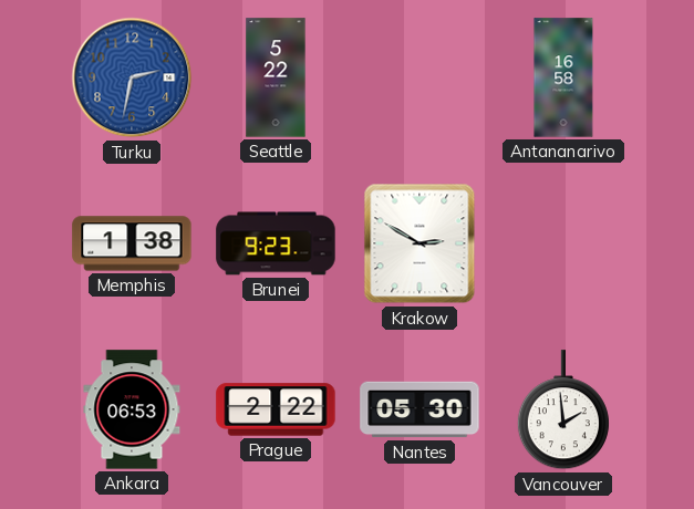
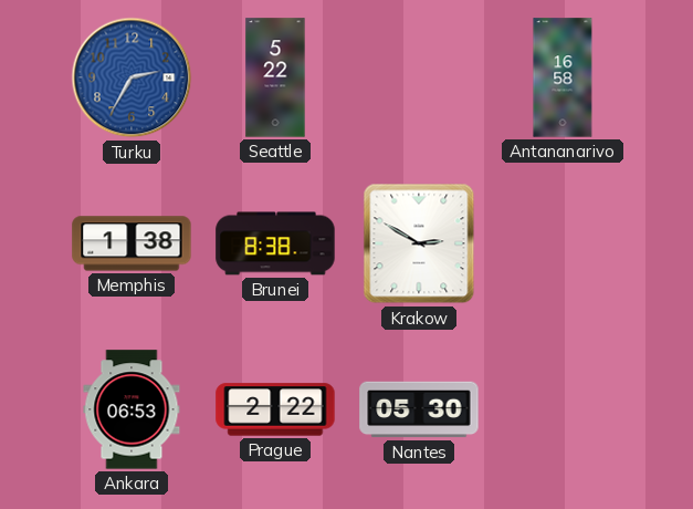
Turku: 2:32 -> 2:35
Brunei: 9:23 -> 8:38
Vancouver: 1:59 -> none
